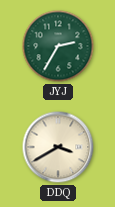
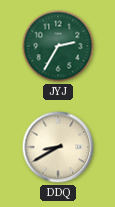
DDQ: 3:40 -> 8:40
